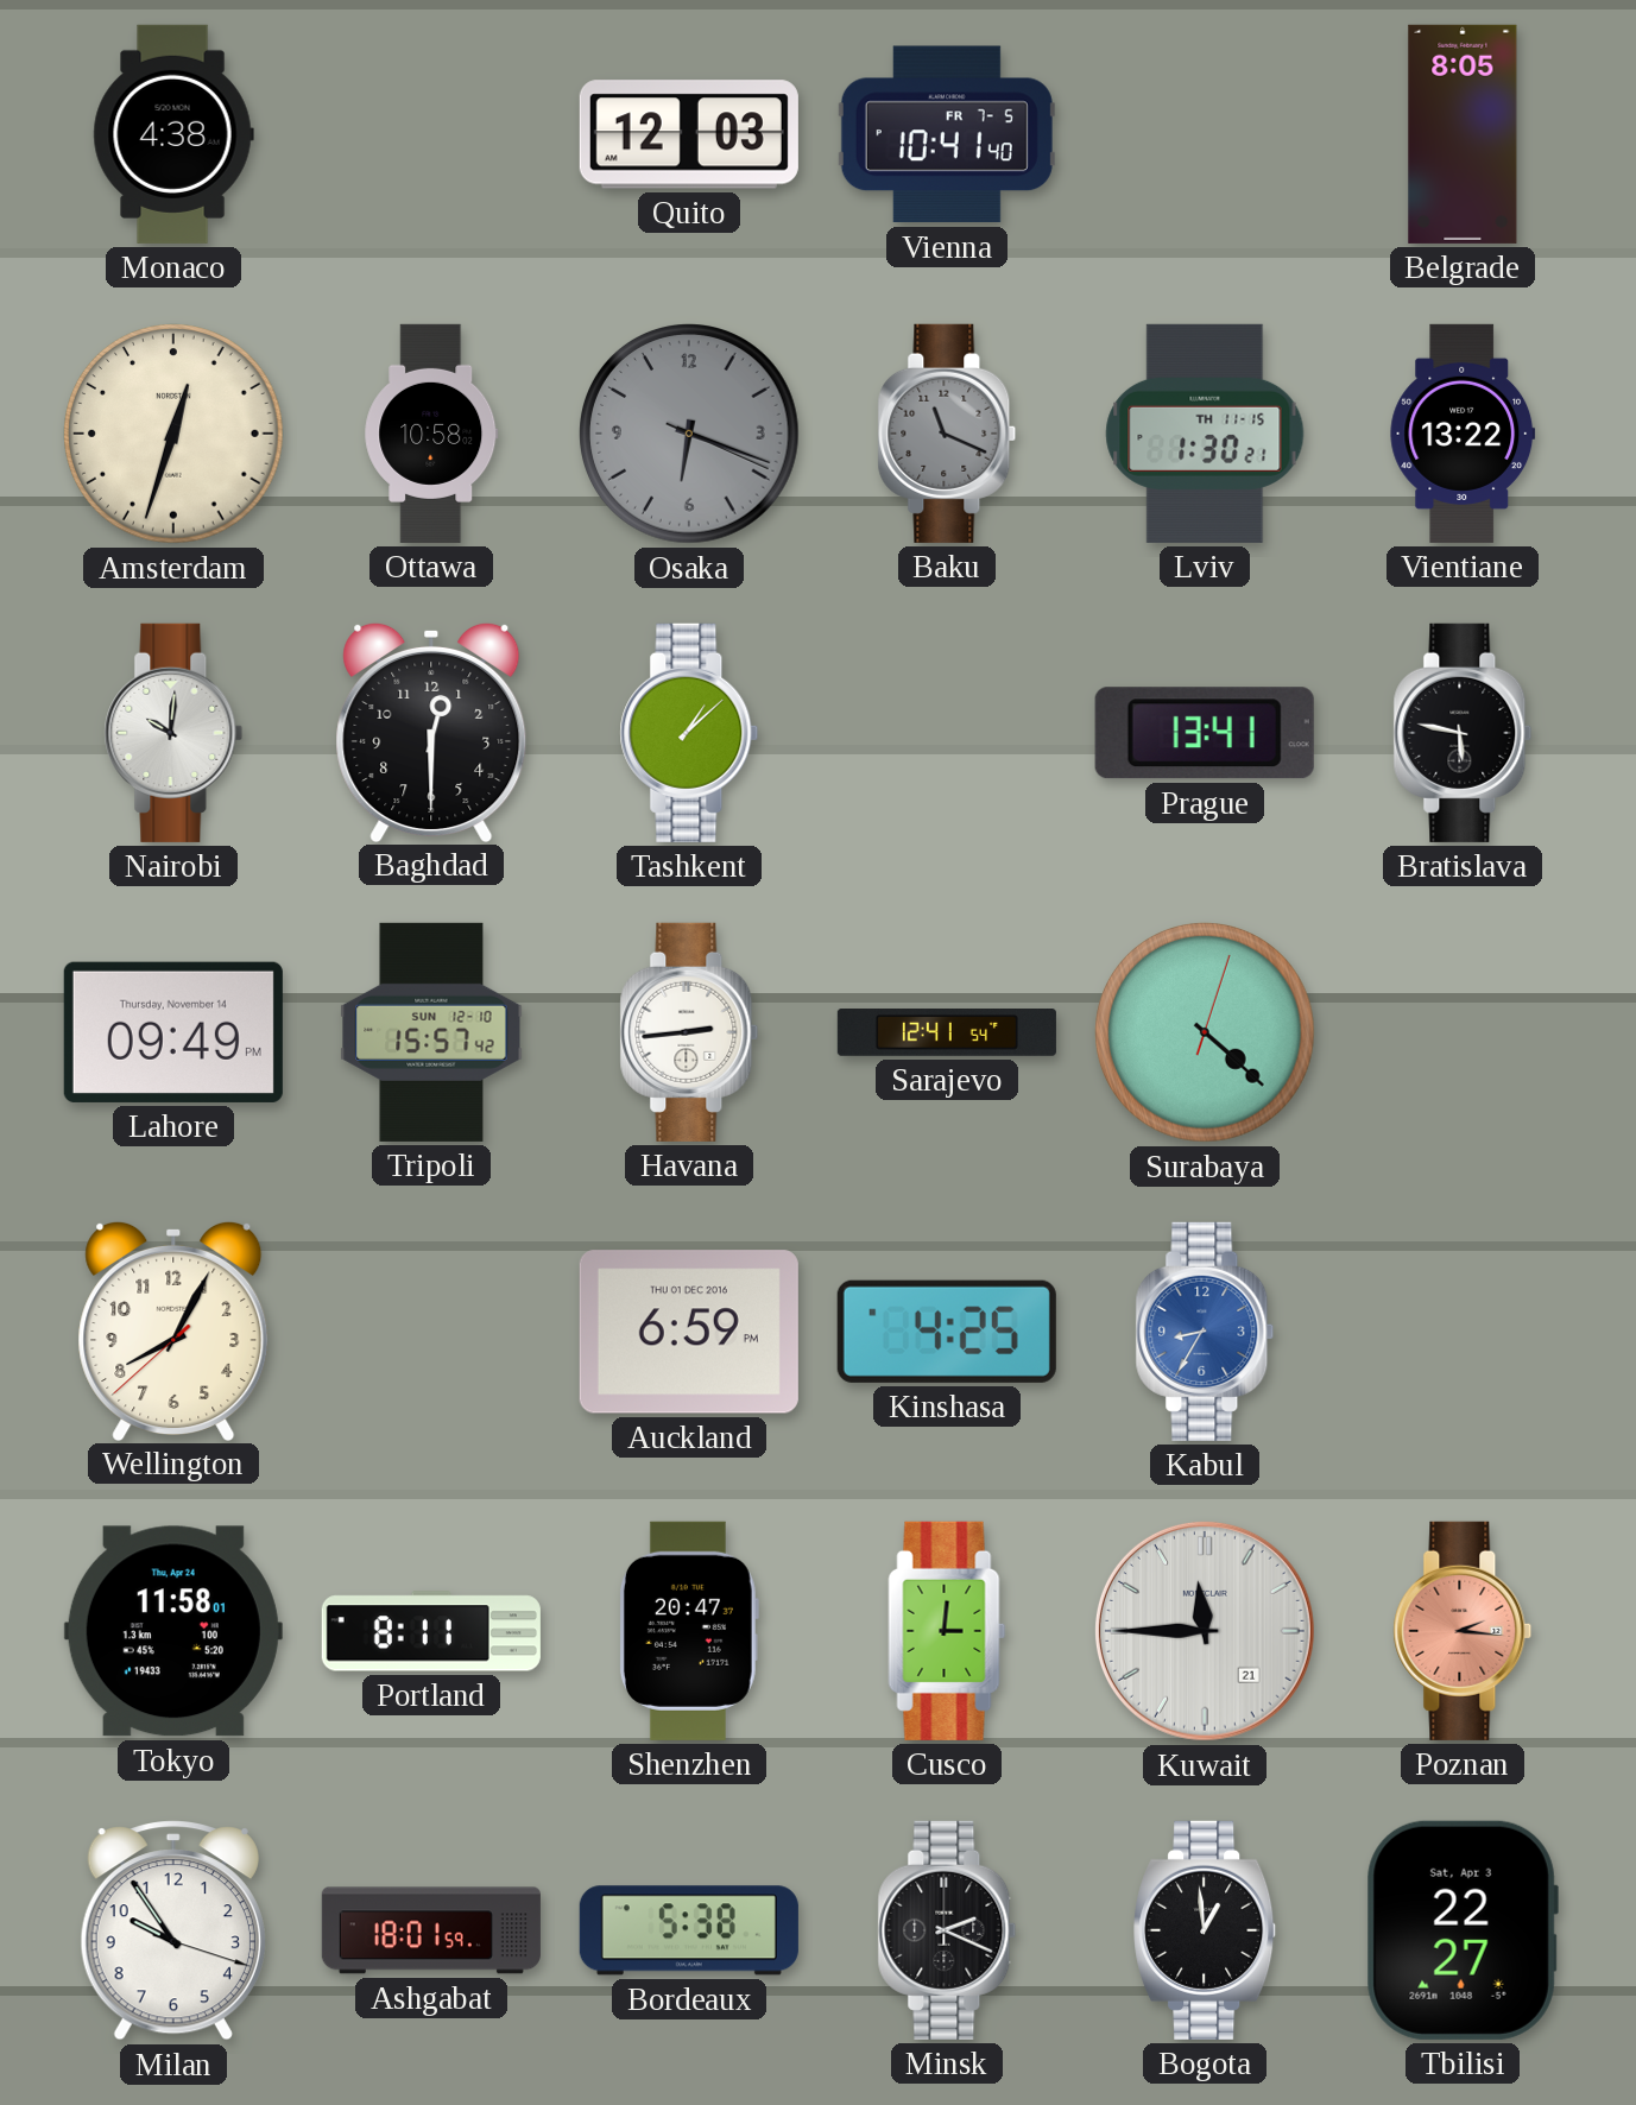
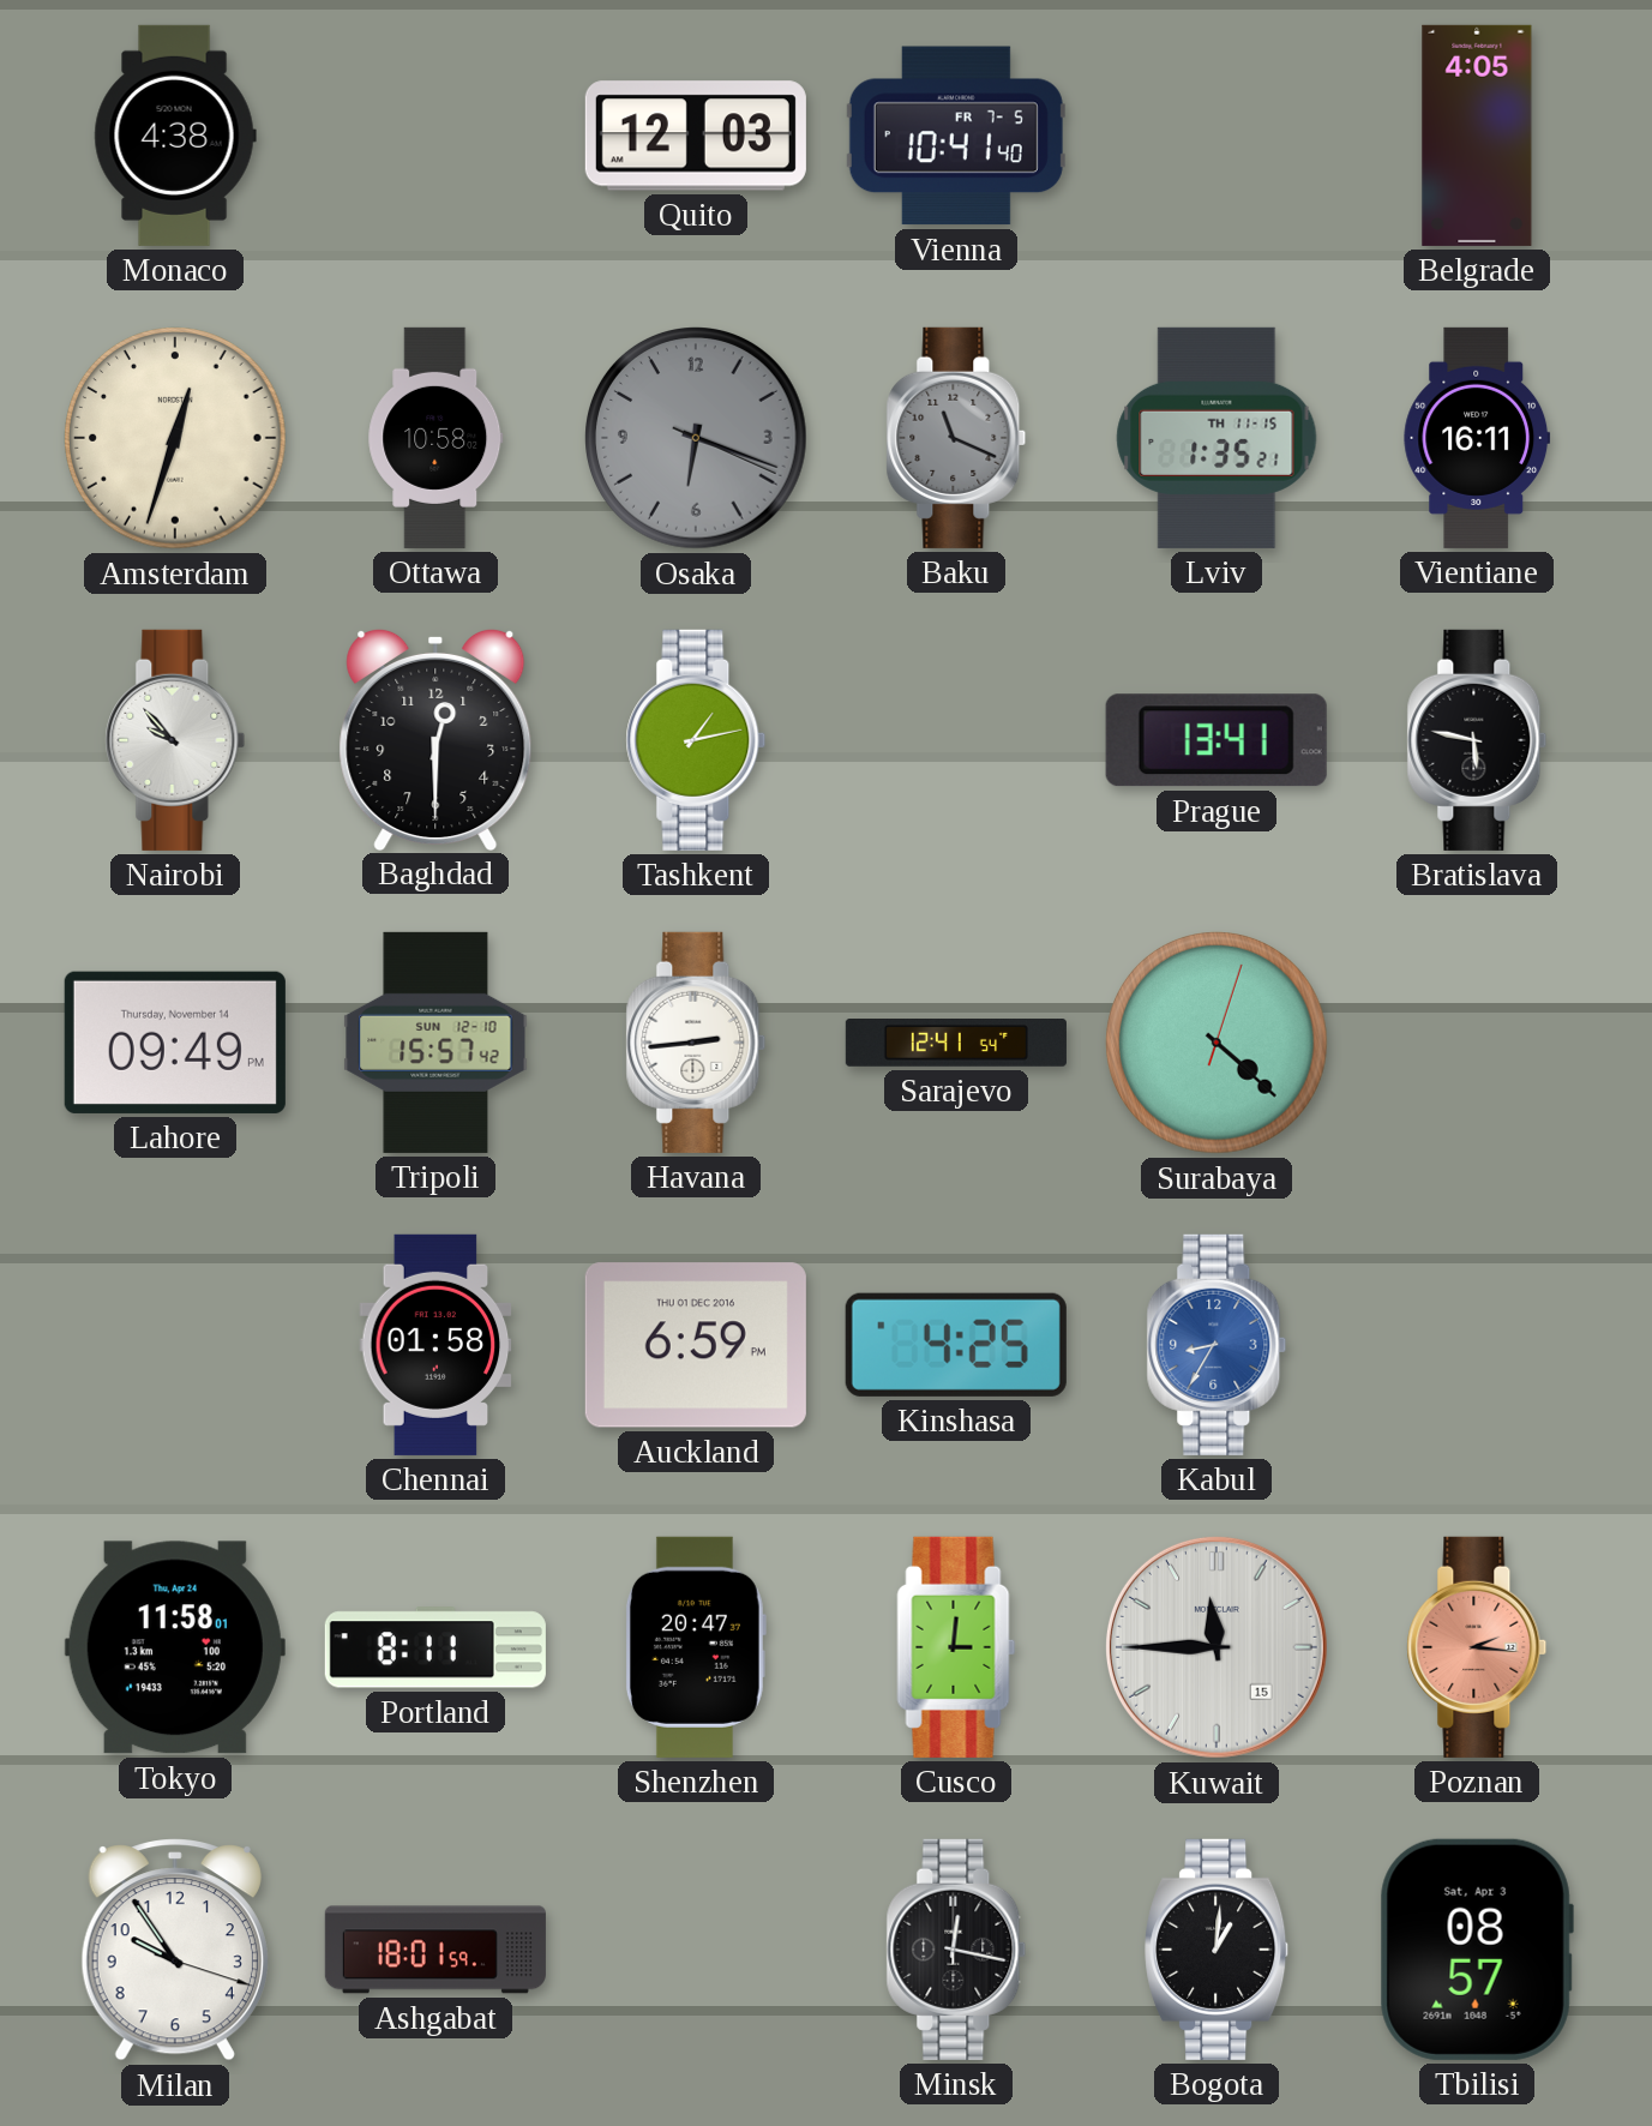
Belgrade: 8:05 -> 4:05
Lviv: 1:30 -> 1:35
Vientiane: 13:22 -> 16:11
Nairobi: 10:01 -> 9:53
Tashkent: 1:08 -> 1:13
Wellington: 8:04 -> none
Chennai: none -> 01:58
Kuwait date: 21 -> 15
Bordeaux: 5:38 -> none
Minsk: 2:19 -> 12:17
Bogota: 12:59 -> 1:01
Tbilisi: 22:27 -> 08:57
